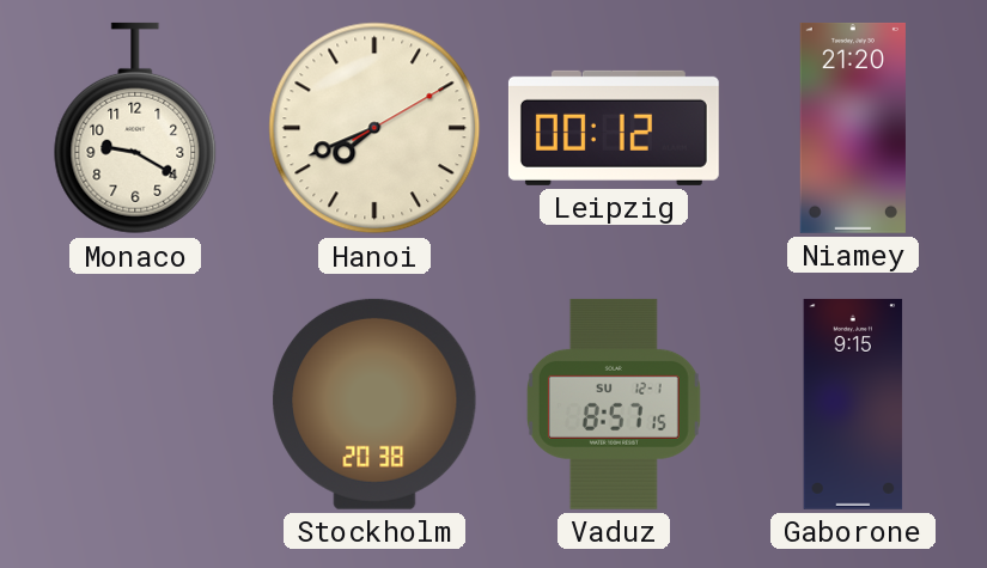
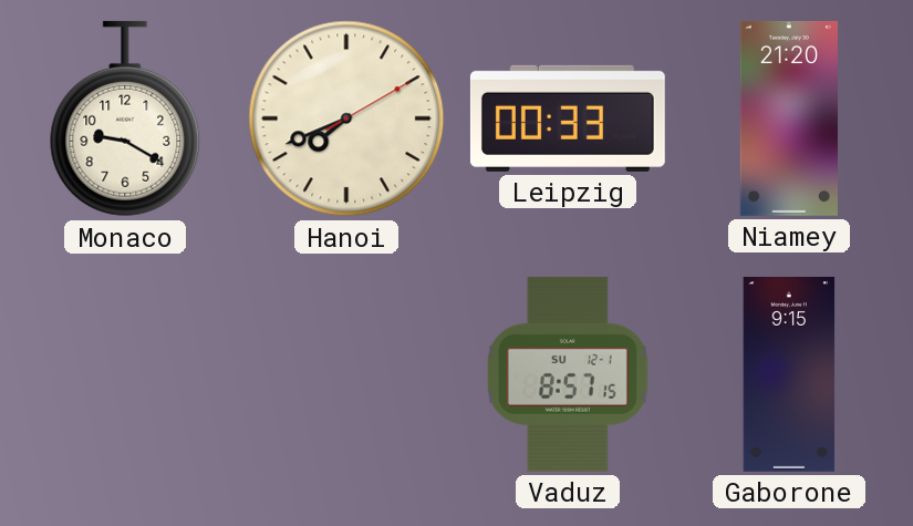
Leipzig: 00:12 -> 00:33
Stockholm: 20:38 -> none
